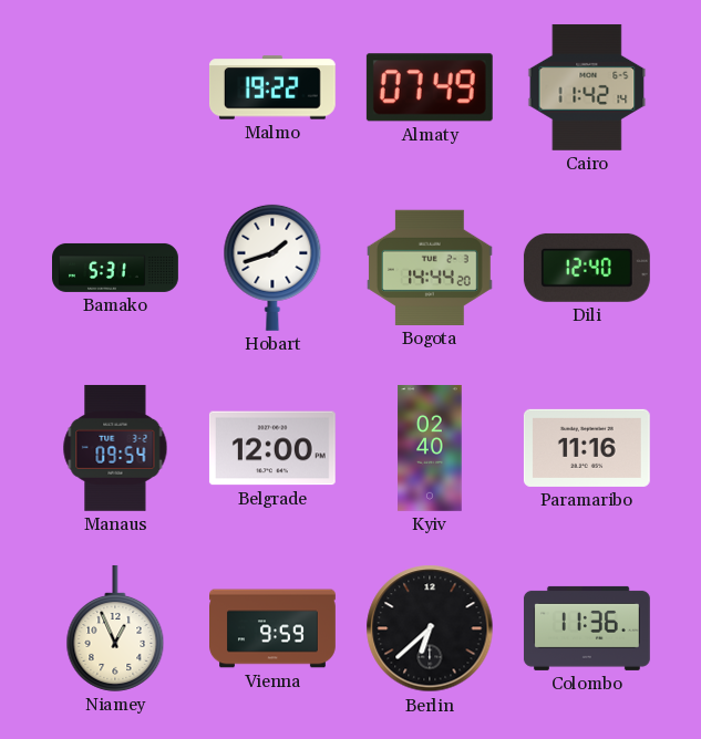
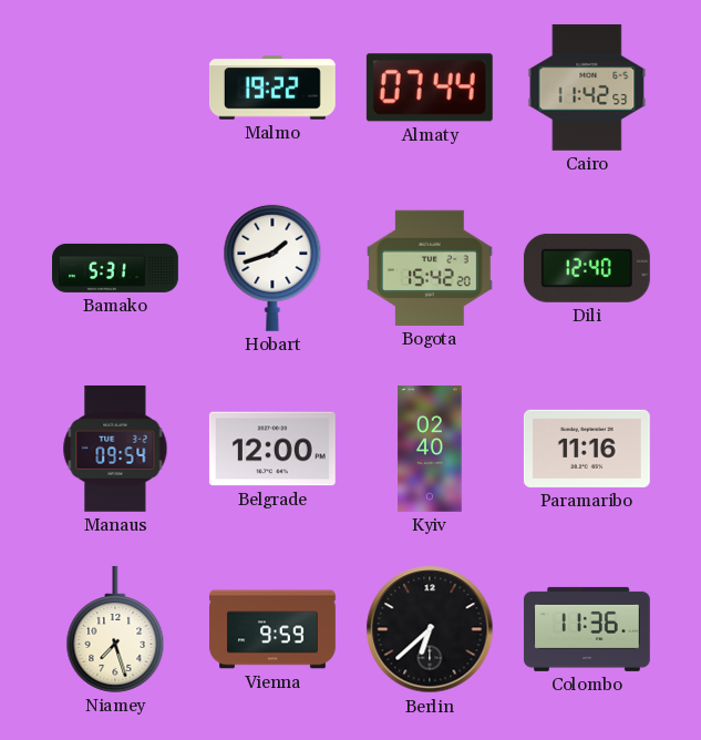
Almaty: 07:49 -> 07:44
Cairo: 11:42:14 -> 11:42:53
Bogota: 14:44 -> 15:42
Niamey: 12:56 -> 7:27
